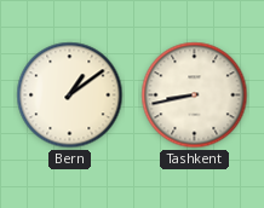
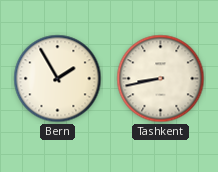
Bern: 1:09 -> 1:55
